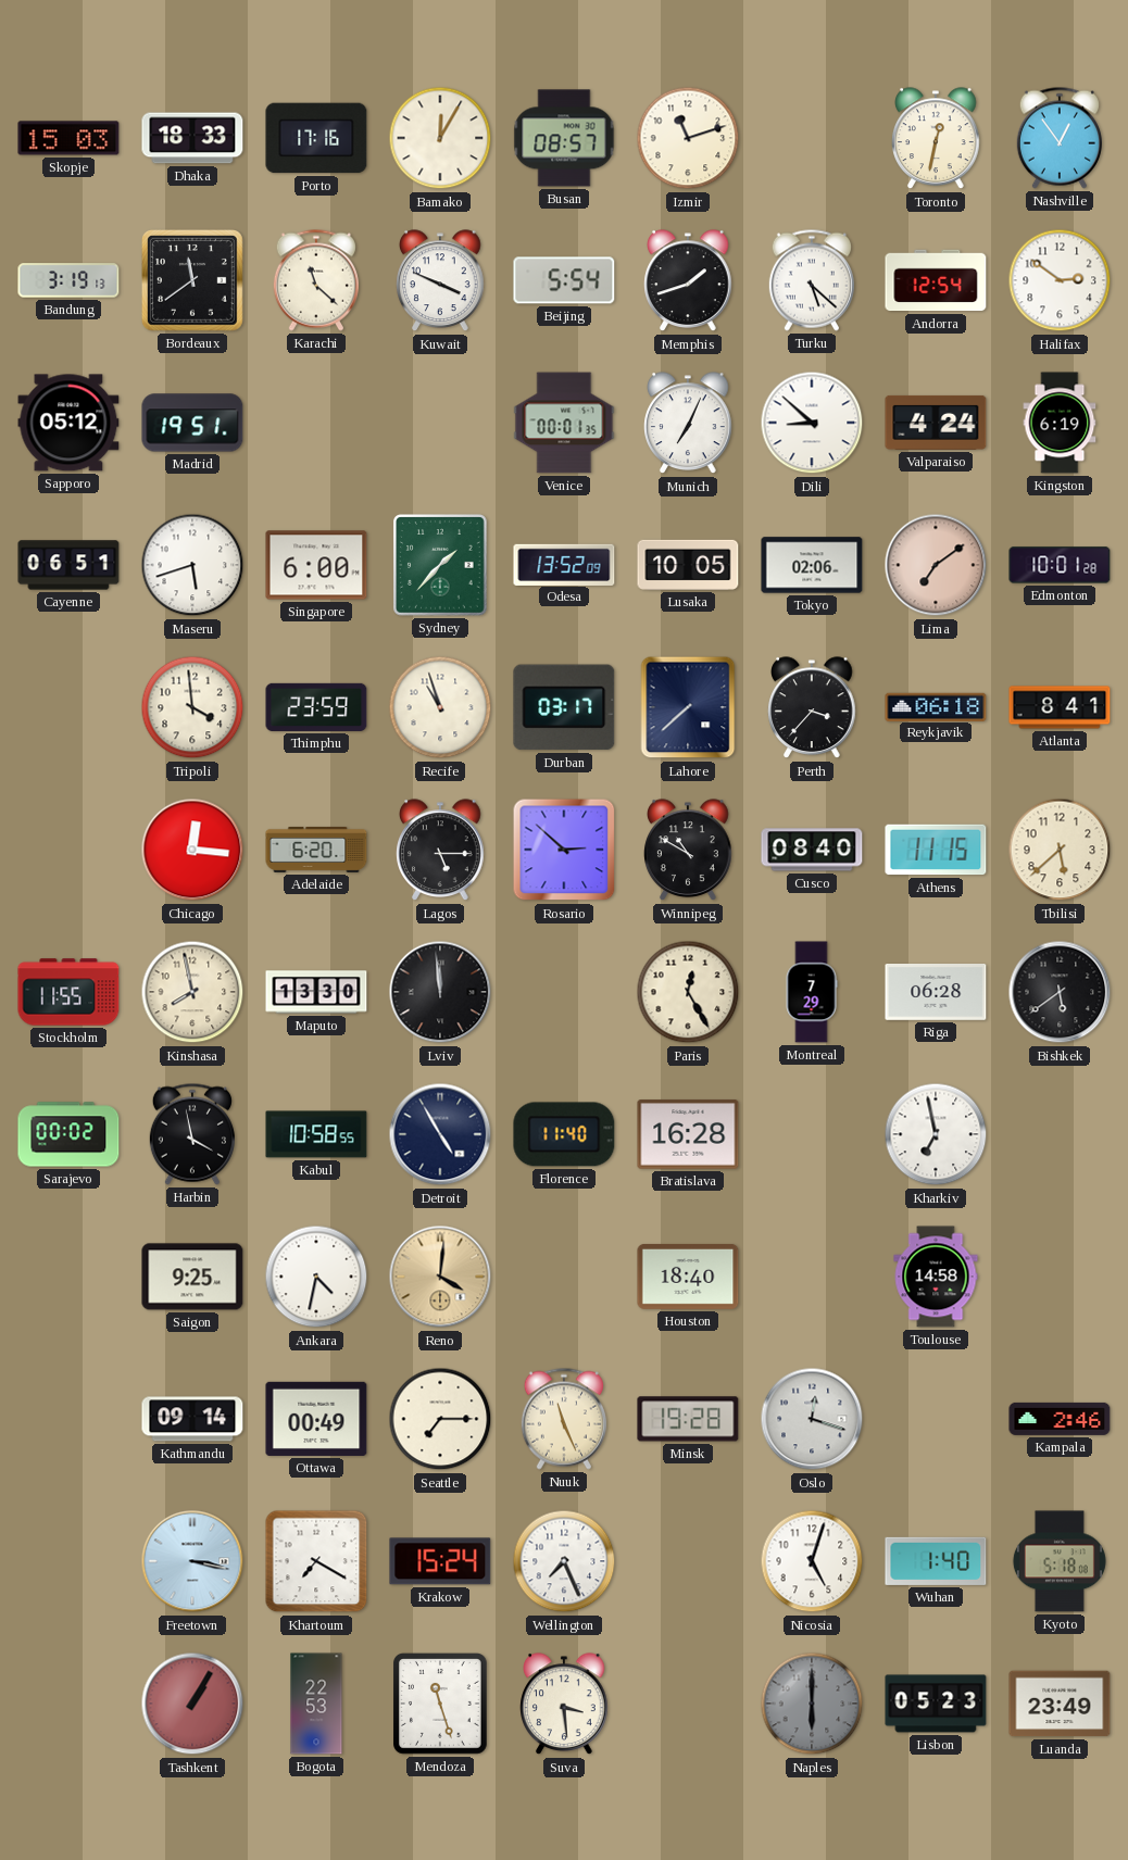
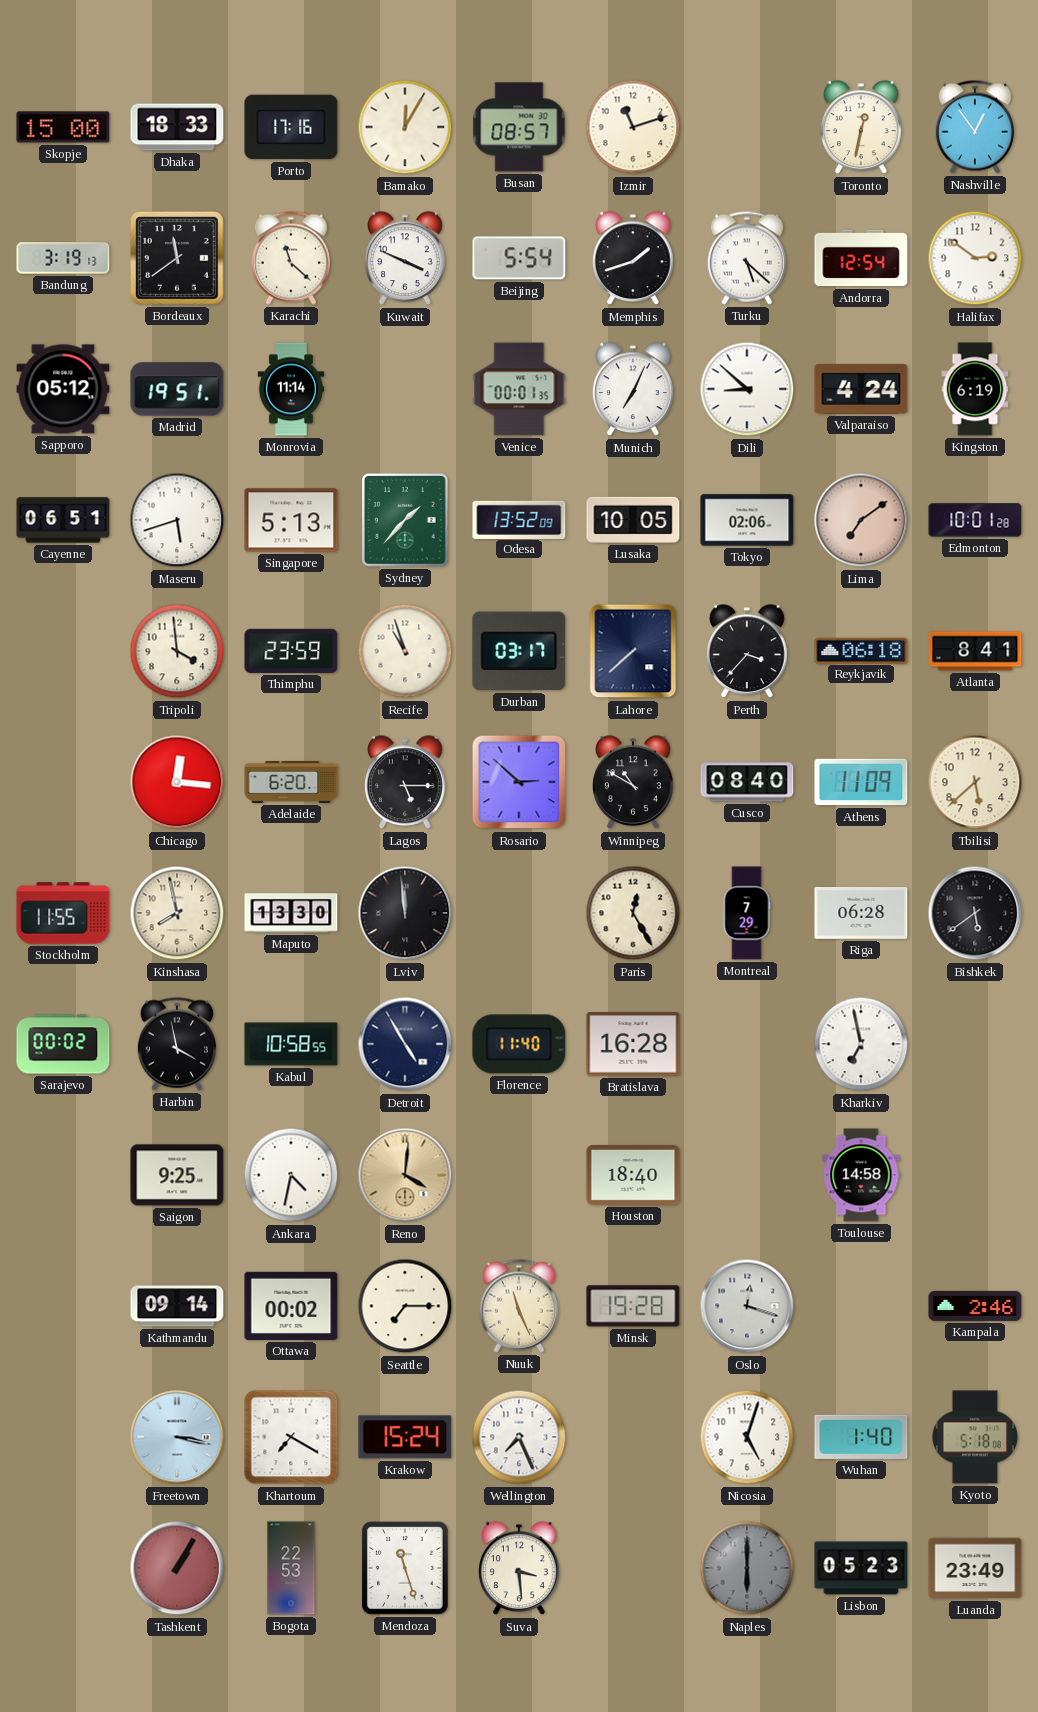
Skopje: 15:03 -> 15:00
Monrovia: none -> 11:14
Singapore: 6:00 -> 5:13
Athens: 11:15 -> 11:09
Ottawa: 00:49 -> 00:02
